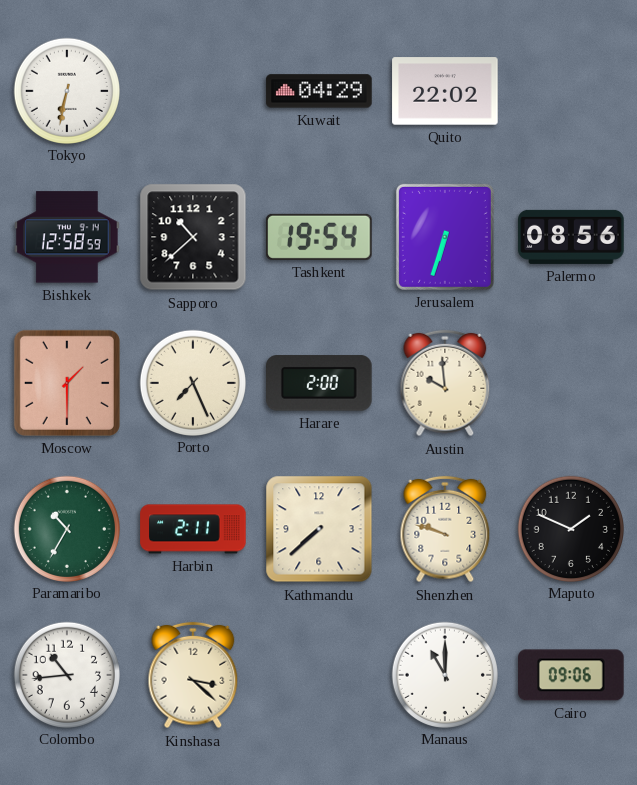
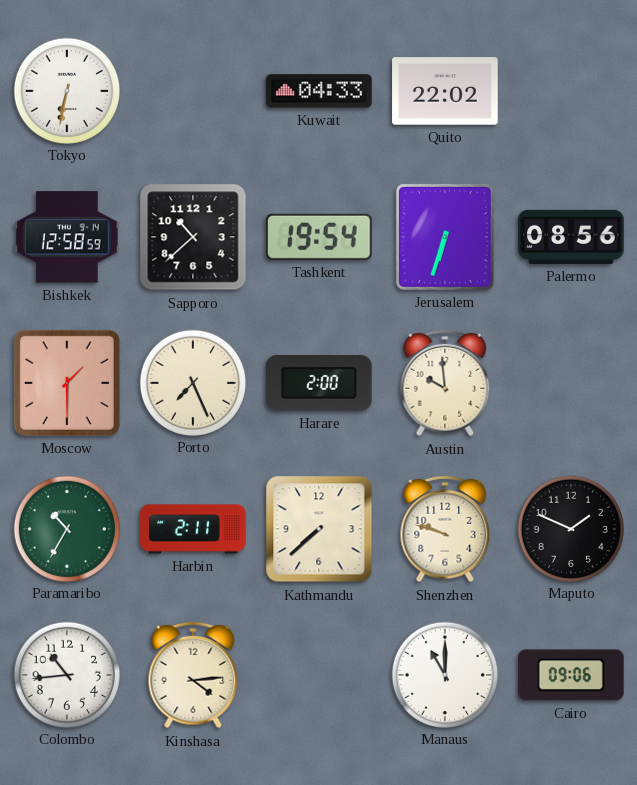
Kuwait: 04:29 -> 04:33
Kinshasa: 3:22 -> 4:14
